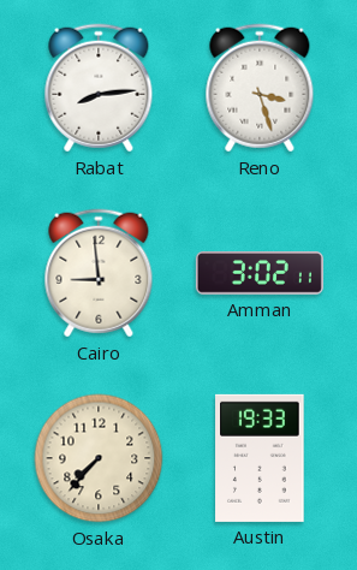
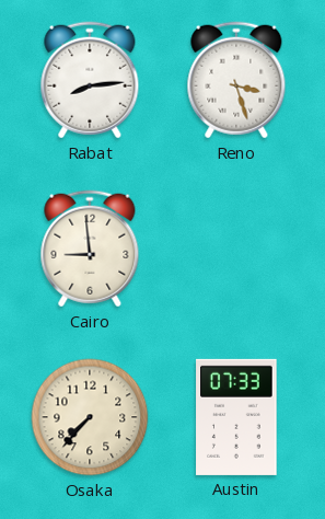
Amman: 3:02 -> none
Austin: 19:33 -> 07:33
